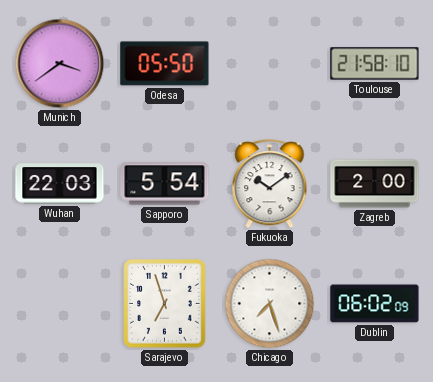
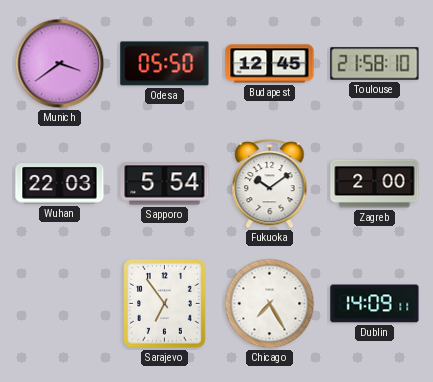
Budapest: none -> 12:45
Sarajevo: 6:57 -> 6:54
Chicago: 7:27 -> 7:25
Dublin: 06:02 -> 14:09
